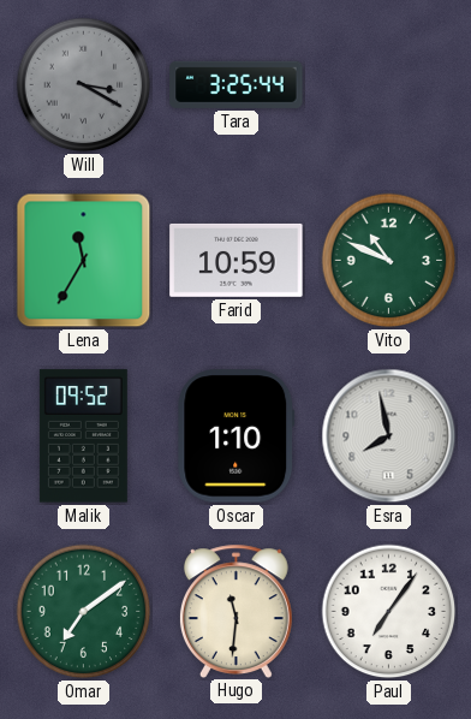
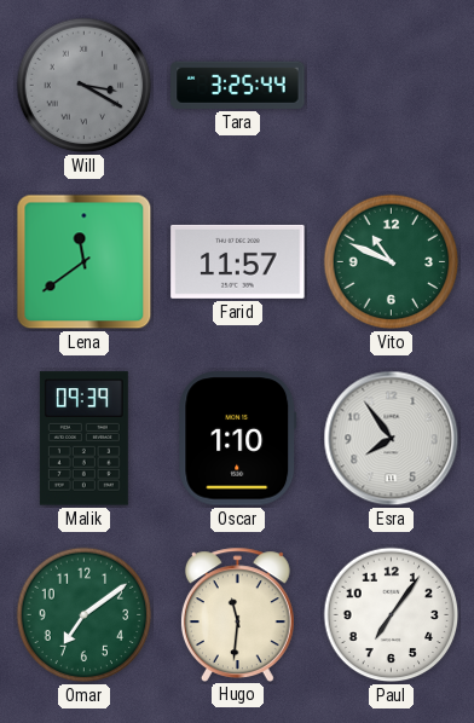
Lena: 11:35 -> 11:39
Farid: 10:59 -> 11:57
Malik: 09:52 -> 09:39
Esra: 7:58 -> 7:54
